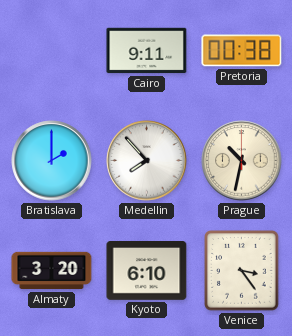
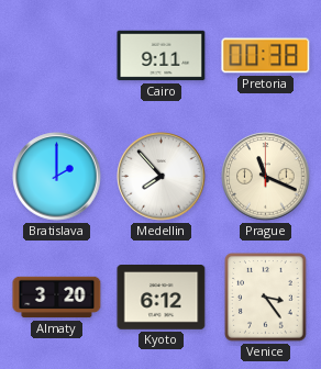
Prague: 10:32 -> 11:19
Kyoto: 6:10 -> 6:12
